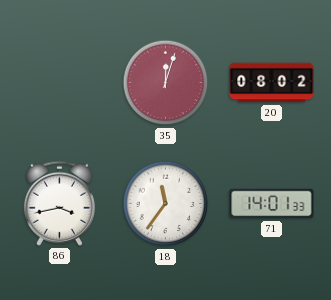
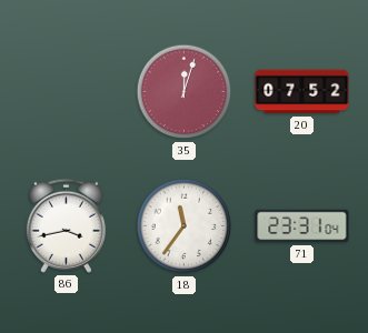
20: 08:02 -> 07:52
71: 14:01 -> 23:31
